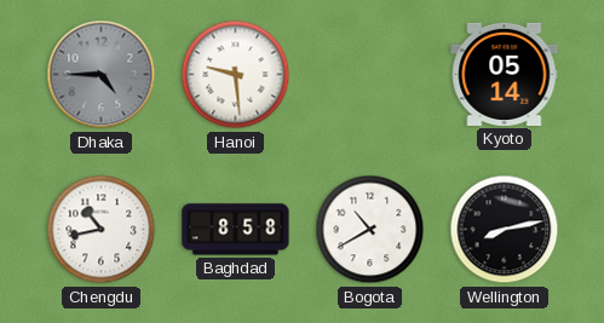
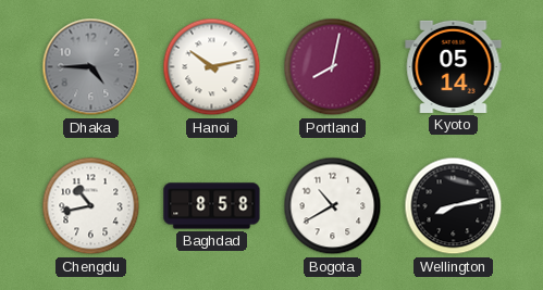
Hanoi: 9:29 -> 10:13
Portland: none -> 8:02
